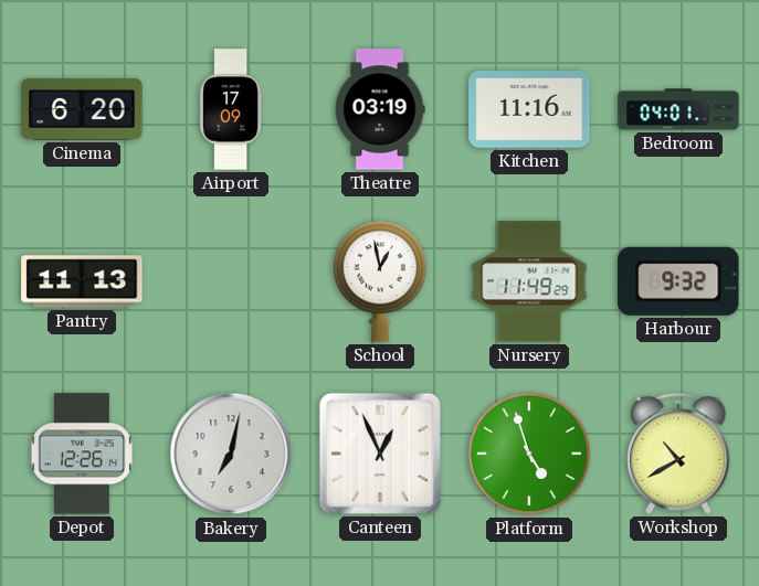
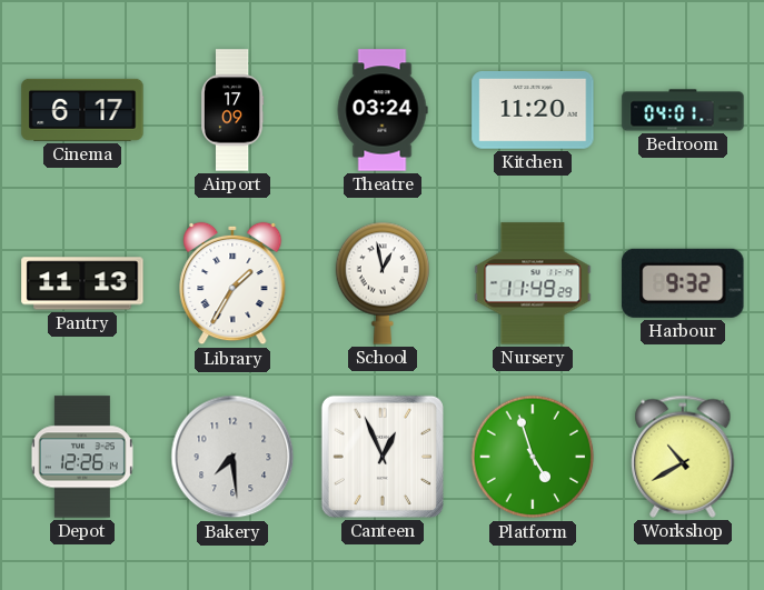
Cinema: 6:20 -> 6:17
Theatre: 03:19 -> 03:24
Kitchen: 11:16 -> 11:20
Library: none -> 1:35
Bakery: 7:02 -> 7:29
